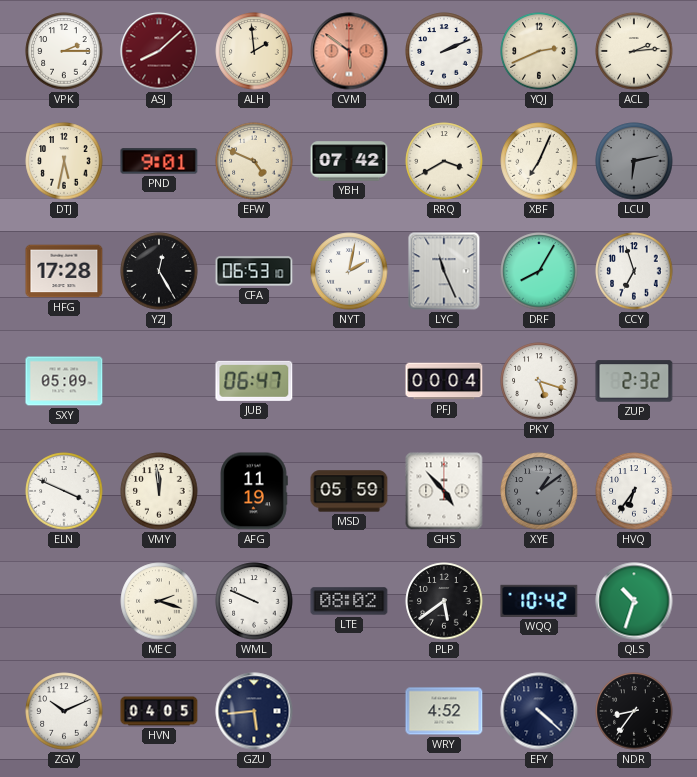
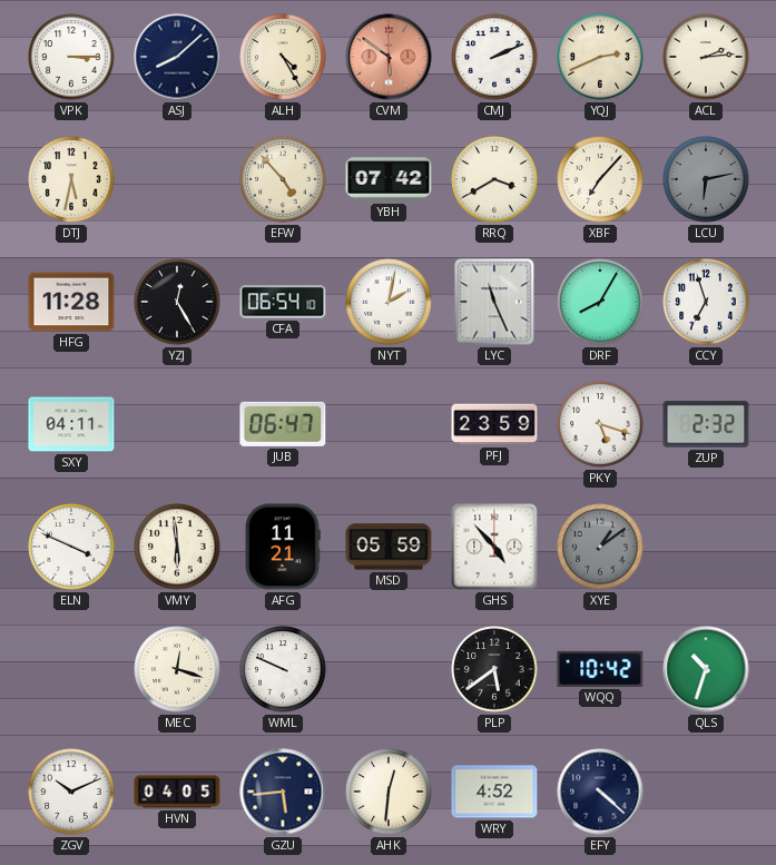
VPK: 2:15 -> 3:15
ASJ dial: burgundy -> navy
ALH: 1:59 -> 4:25
PND: 9:01 -> none
EFW: 4:49 -> 4:53
XBF: 7:04 -> 7:07
HFG: 17:28 -> 11:28
CFA: 06:53 -> 06:54
SXY: 05:09 -> 04:11
PFJ: 00:04 -> 23:59
VMY: 11:59 -> 5:59
AFG: 11:19 -> 11:21
HVQ: 6:36 -> none
MEC: 2:18 -> 12:18
LTE: 08:02 -> none
AHK: none -> 12:31
NDR: 8:36 -> none
